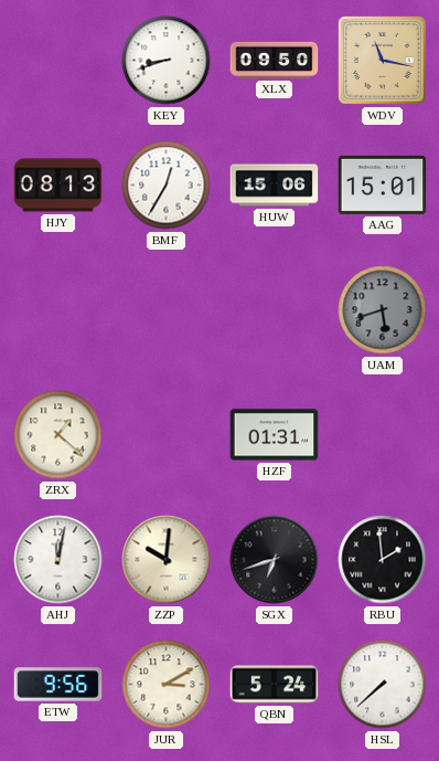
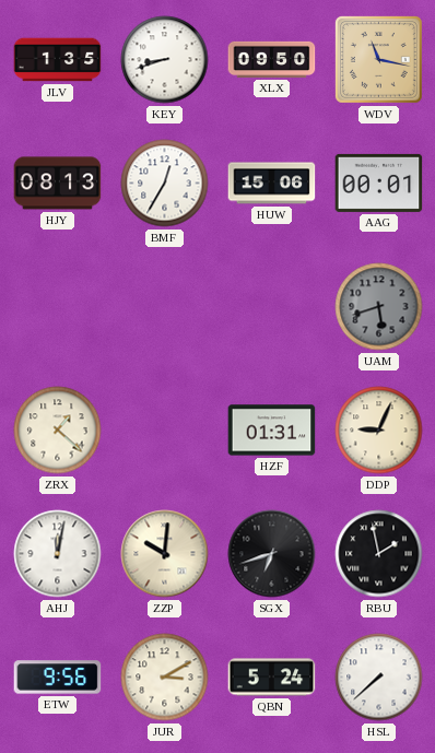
JLV: none -> 1:35
AAG: 15:01 -> 00:01
DDP: none -> 9:04
RBU: 1:59 -> 1:58
